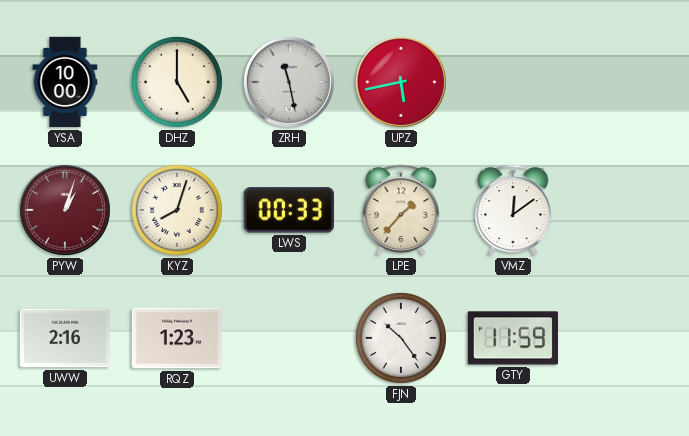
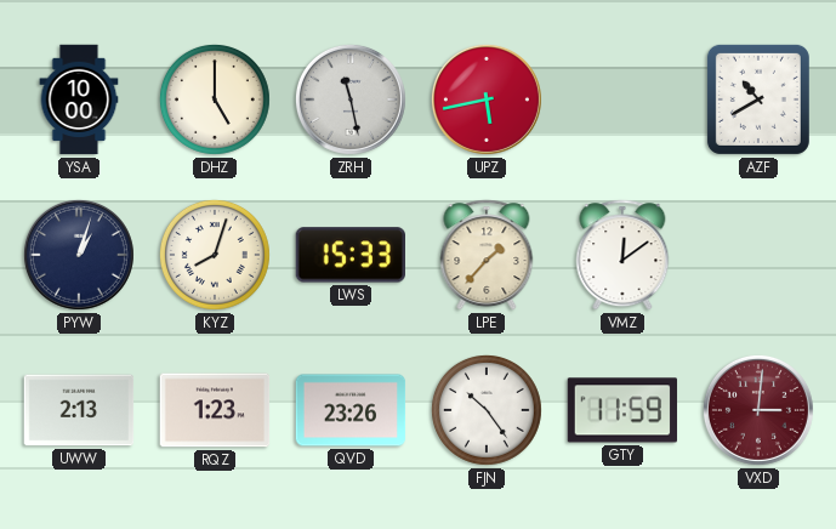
AZF: none -> 10:40
PYW dial: burgundy -> navy
LWS: 00:33 -> 15:33
UWW: 2:16 -> 2:13
QVD: none -> 23:26
VXD: none -> 3:01
